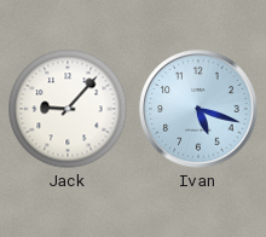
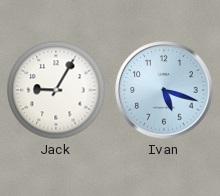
Jack: 9:07 -> 9:05
